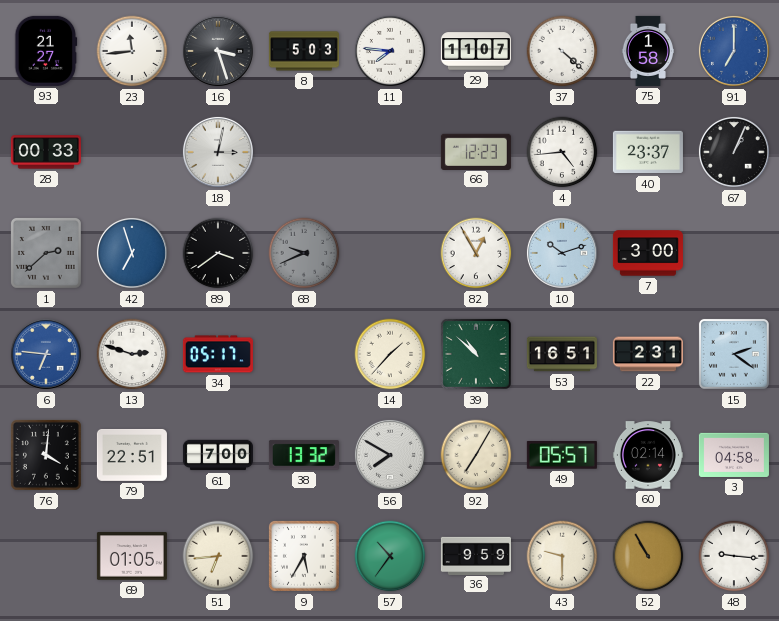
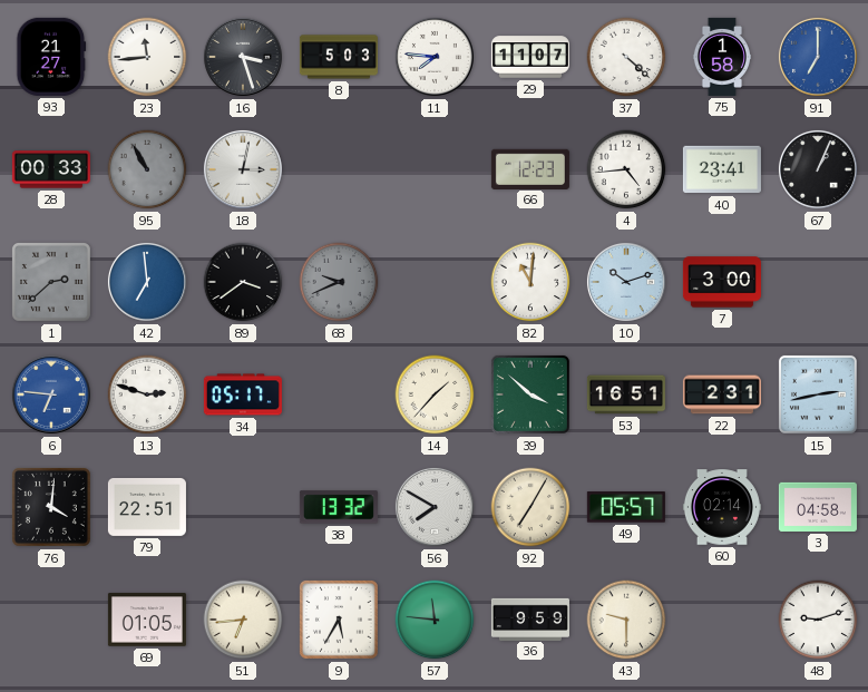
95: none -> 10:55
40: 23:37 -> 23:41
42: 6:57 -> 6:59
82: 12:55 -> 11:01
39: 10:52 -> 3:52
15: 2:21 -> 2:43
61: 7:00 -> none
57: 10:36 -> 11:46
52: 10:55 -> none
48: 9:16 -> 9:12
